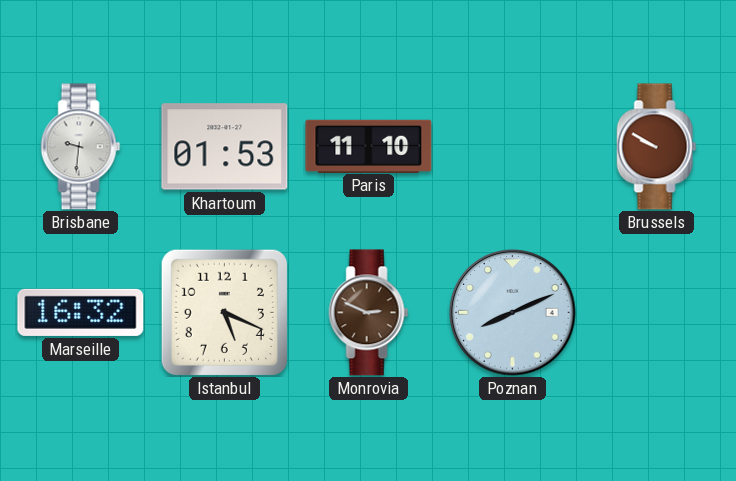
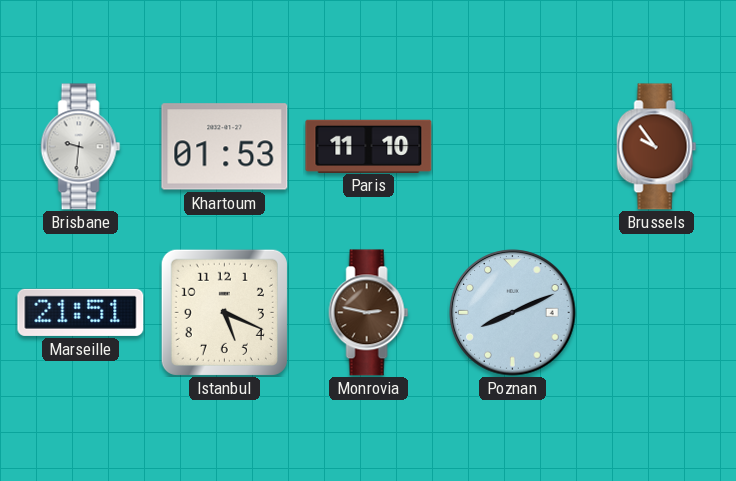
Brussels: 9:50 -> 9:54
Marseille: 16:32 -> 21:51
Monrovia: 2:49 -> 2:47
